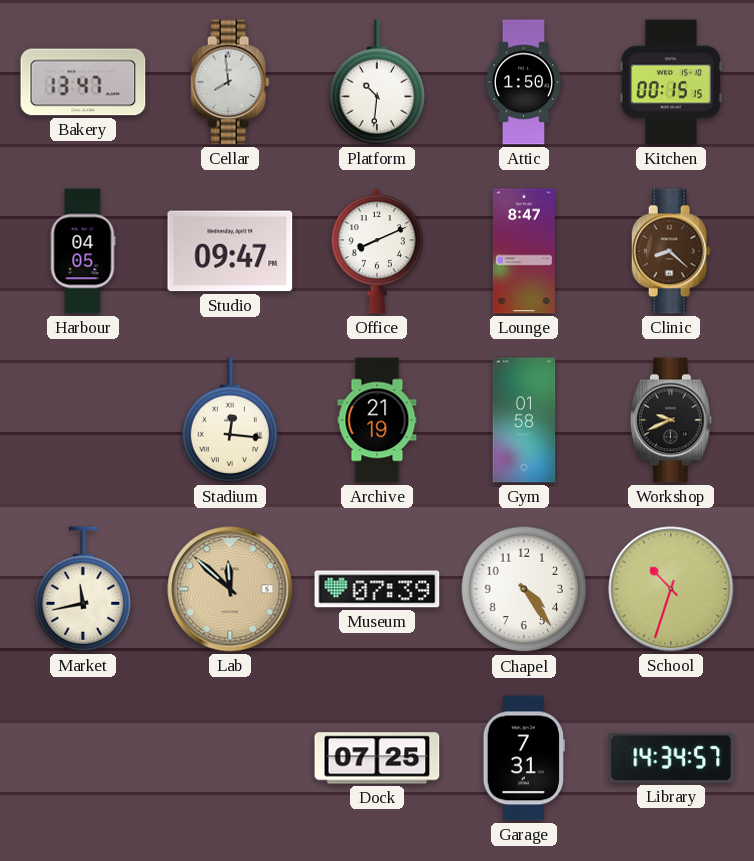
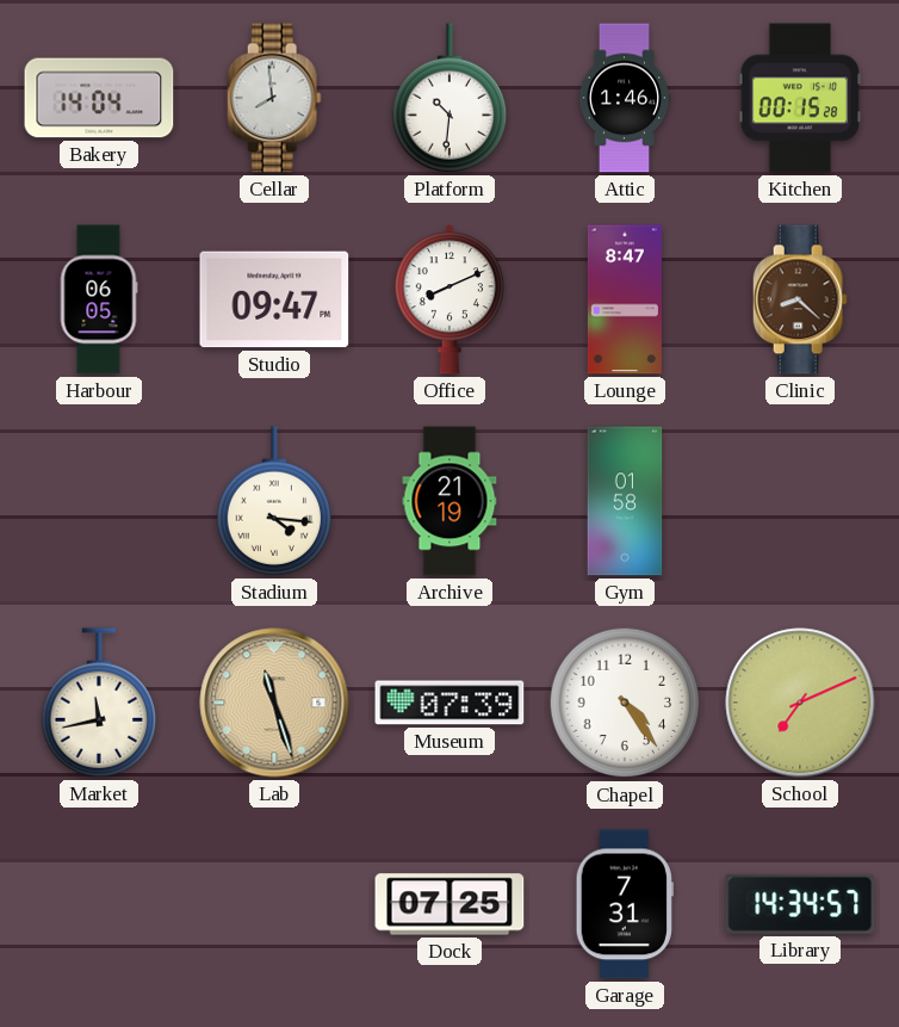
Bakery: 13:47 -> 14:04
Attic: 1:50 -> 1:46
Kitchen: 00:15:15 -> 00:15:28
Harbour: 04:05 -> 06:05
Stadium: 12:16 -> 4:16
Workshop: 9:41 -> none
Lab: 11:52 -> 11:27
School: 10:33 -> 7:11
